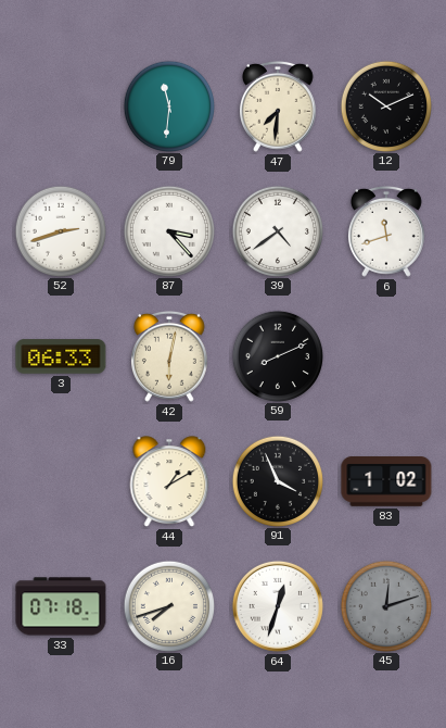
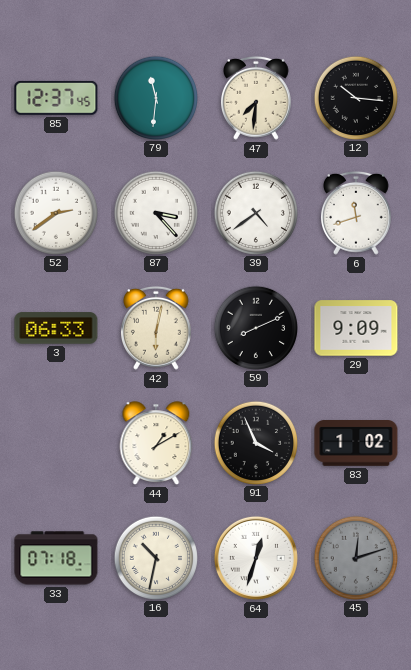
85: none -> 12:37
12: 10:11 -> 10:16
52: 2:42 -> 2:39
29: none -> 9:09
16: 7:42 -> 10:32
